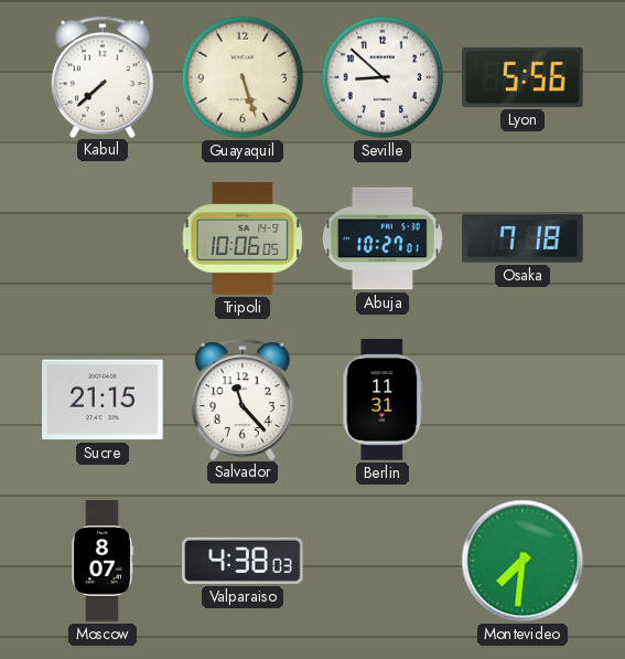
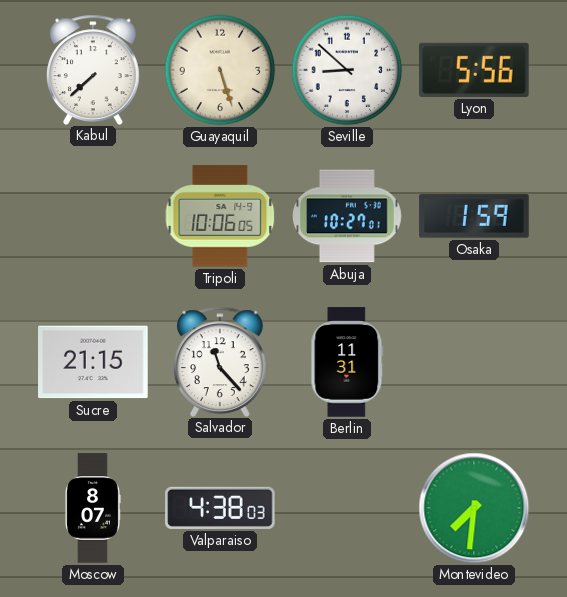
Osaka: 7:18 -> 1:59
